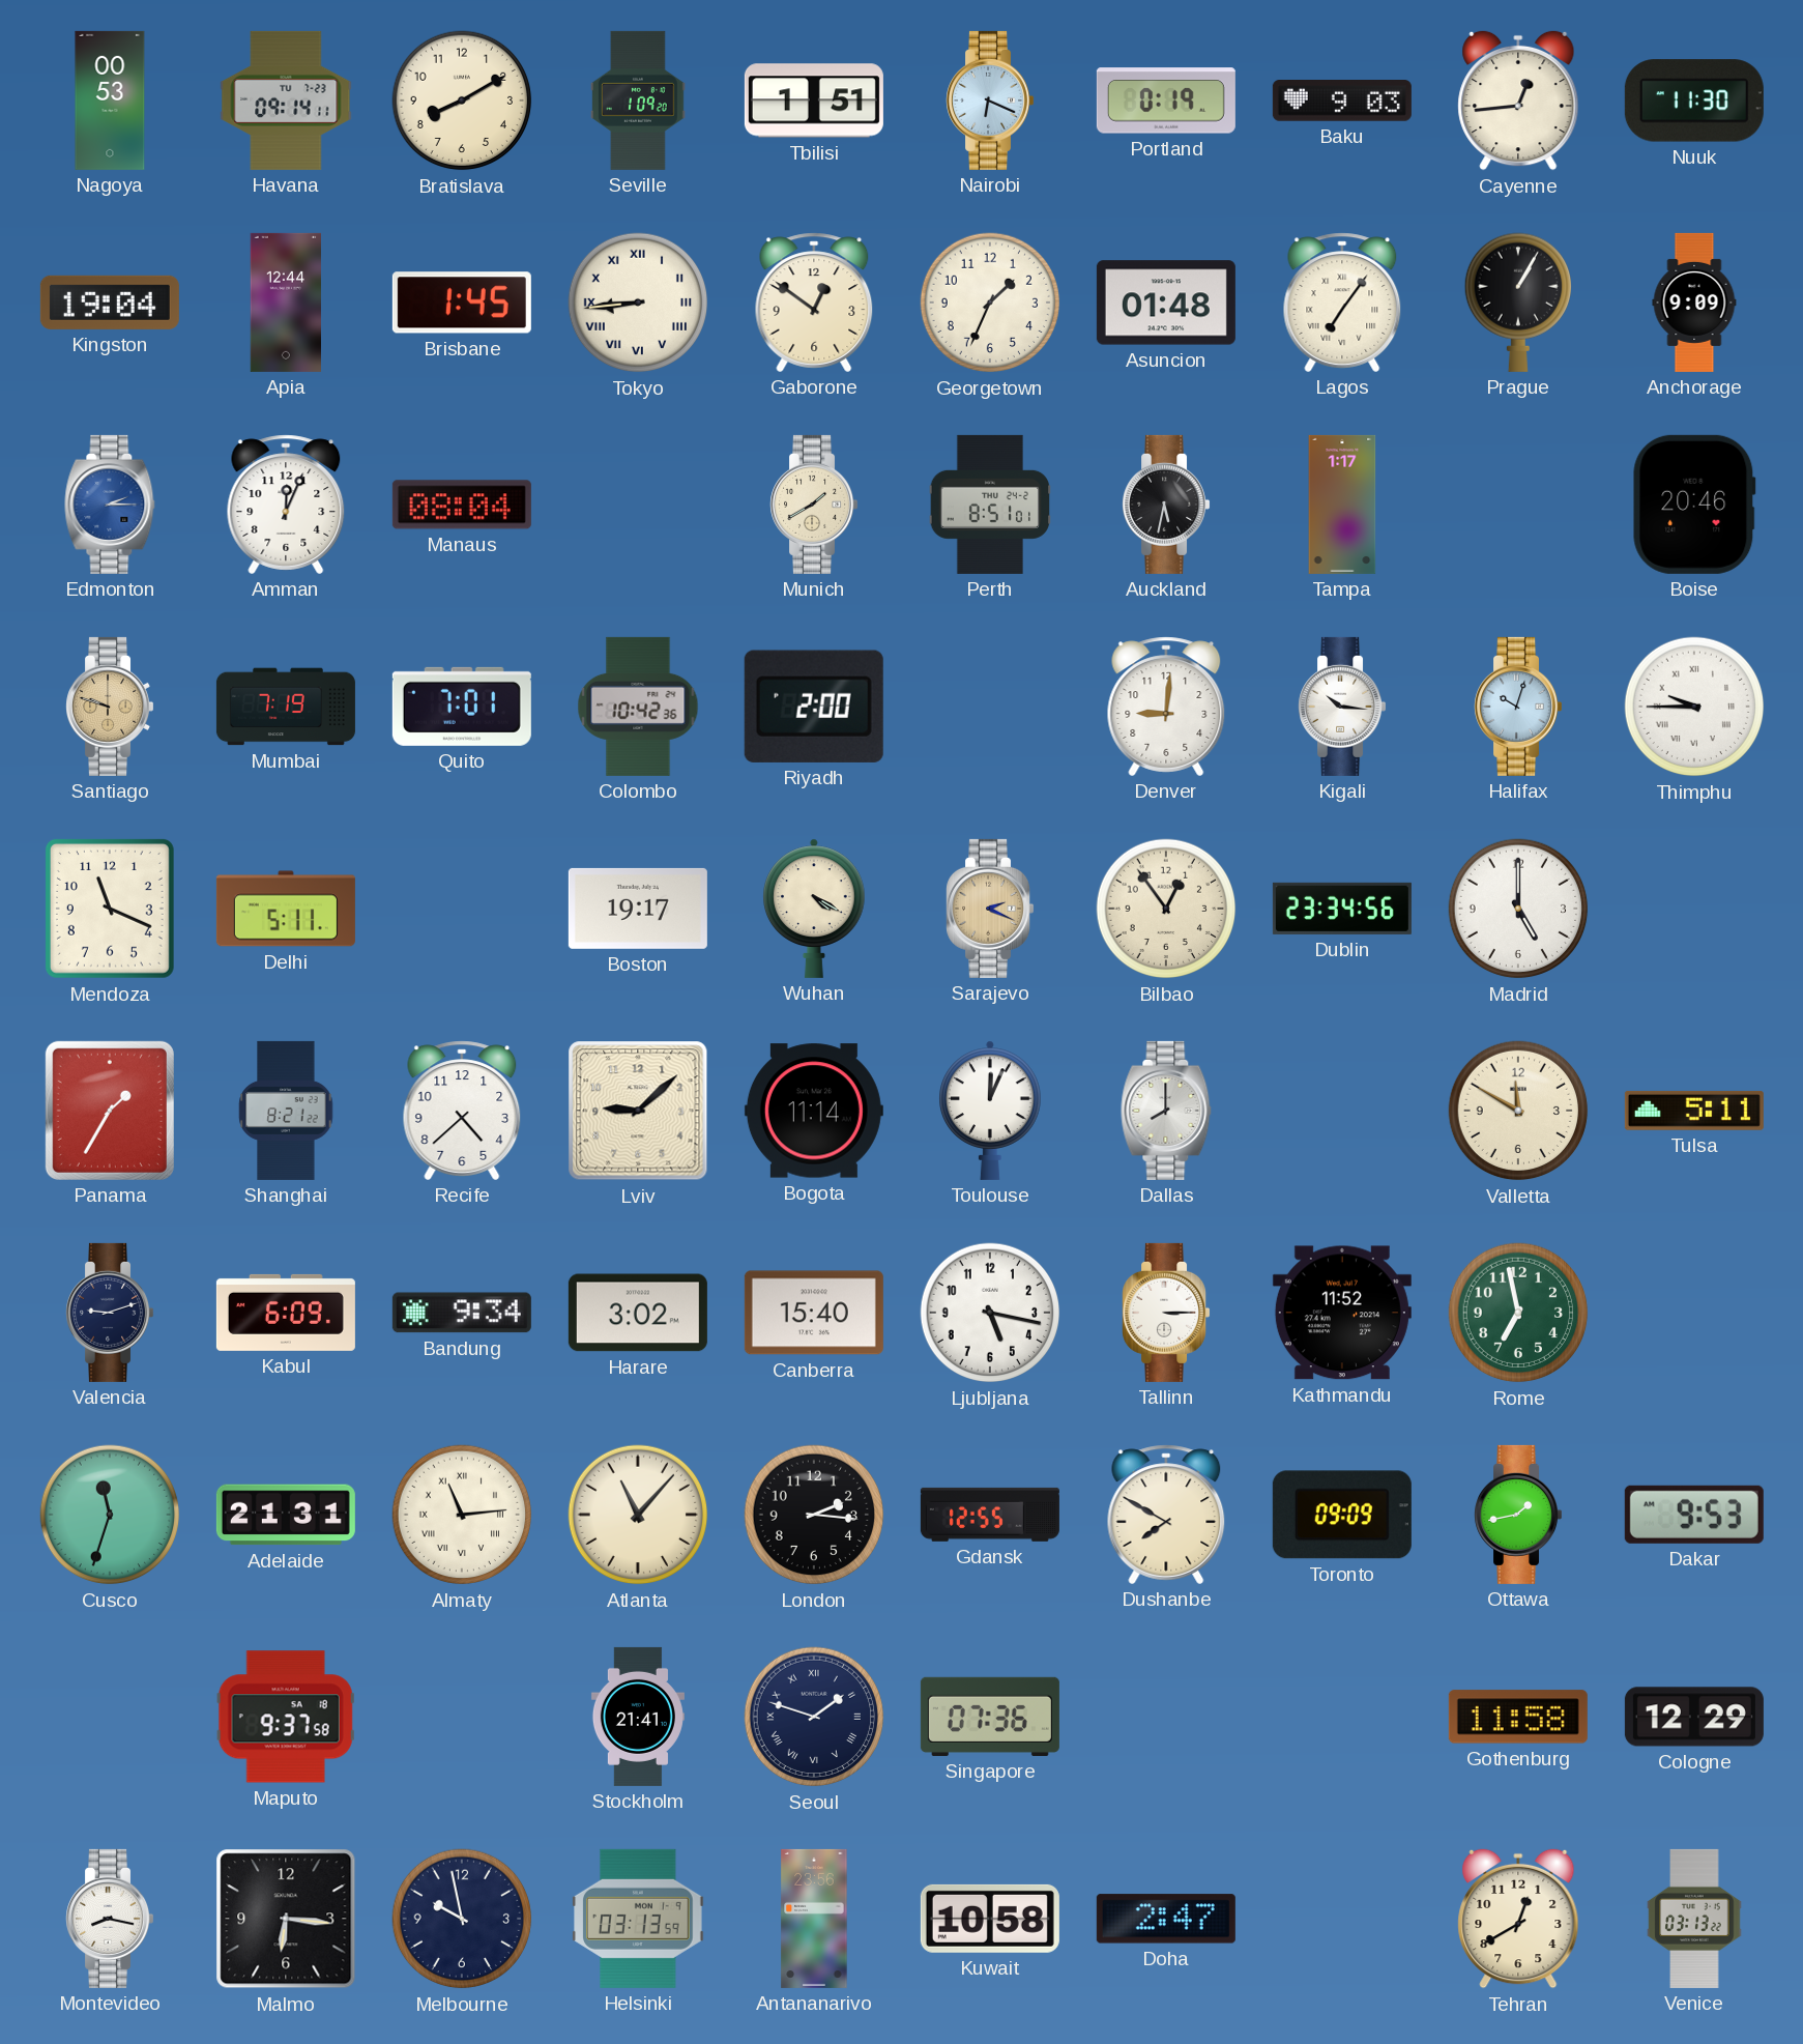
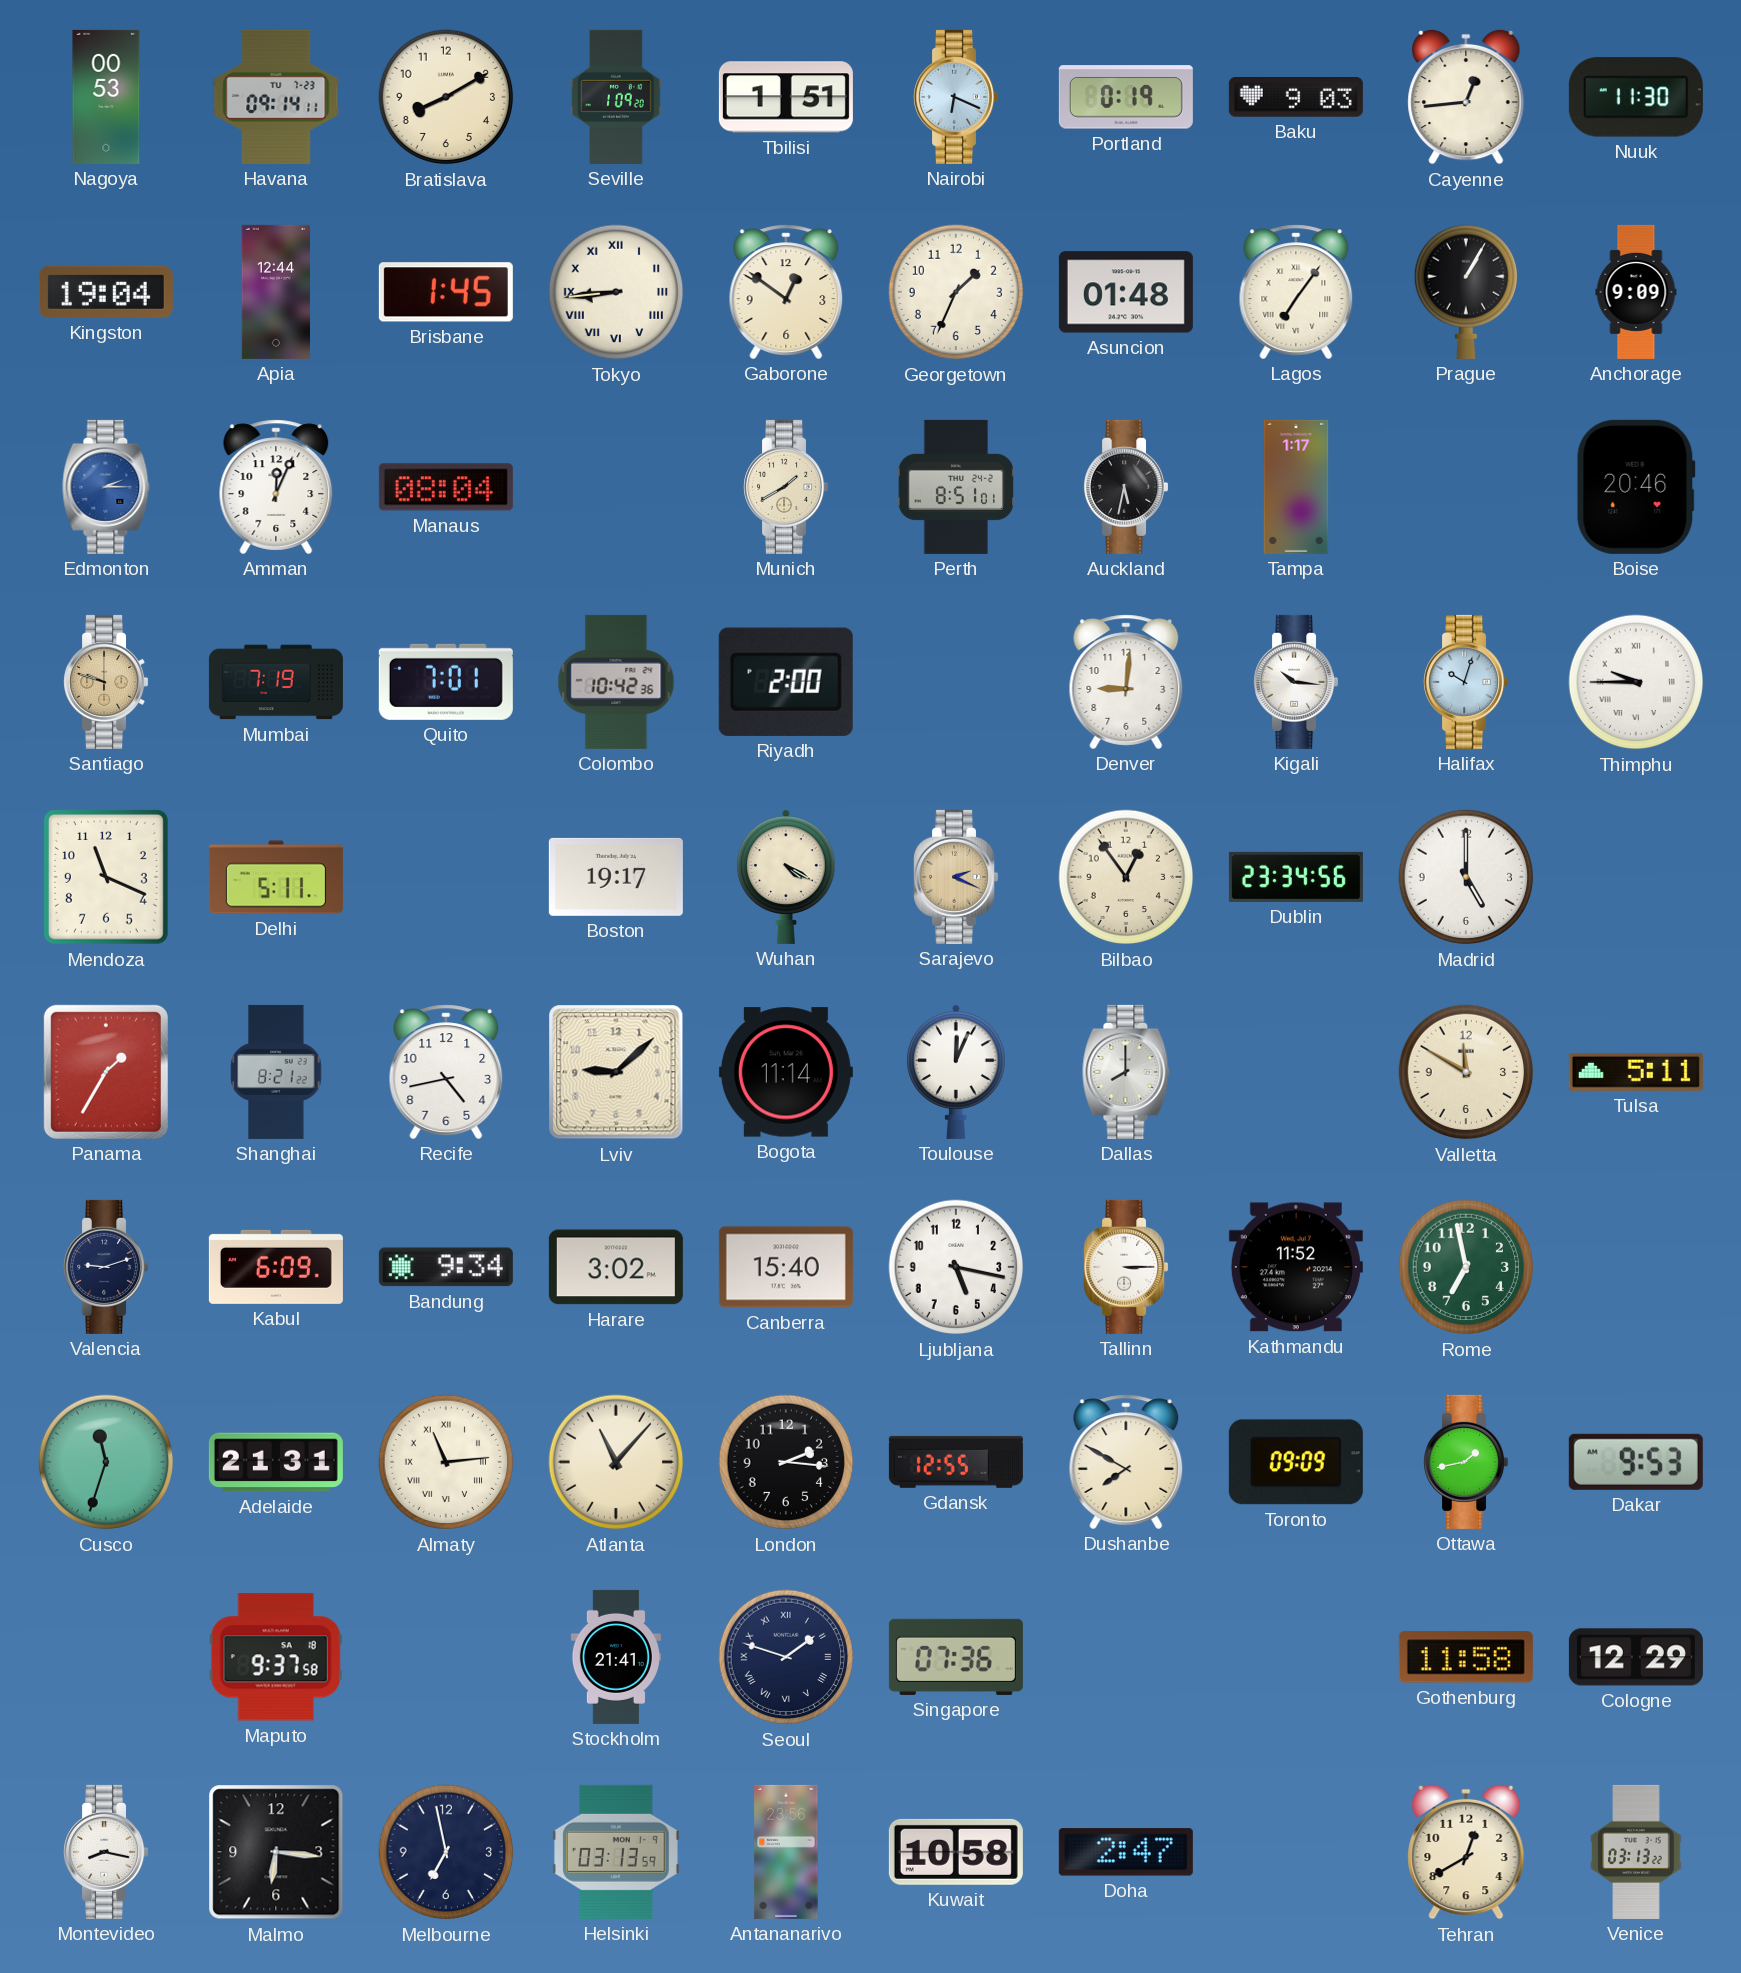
Recife: 4:38 -> 4:43
Melbourne: 9:58 -> 6:58
